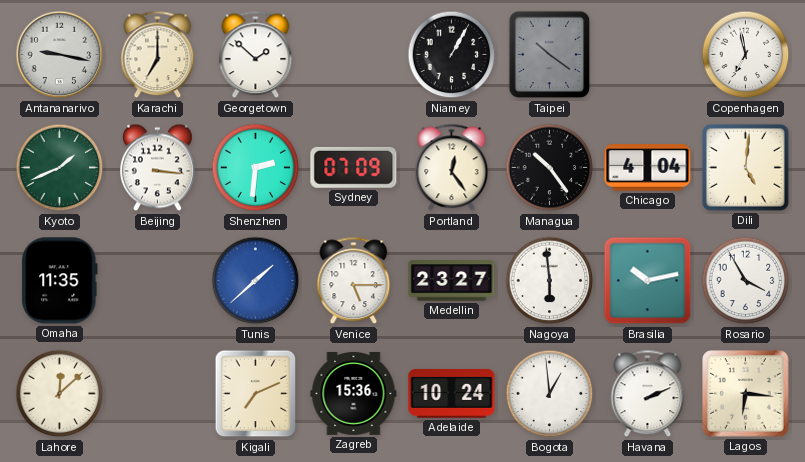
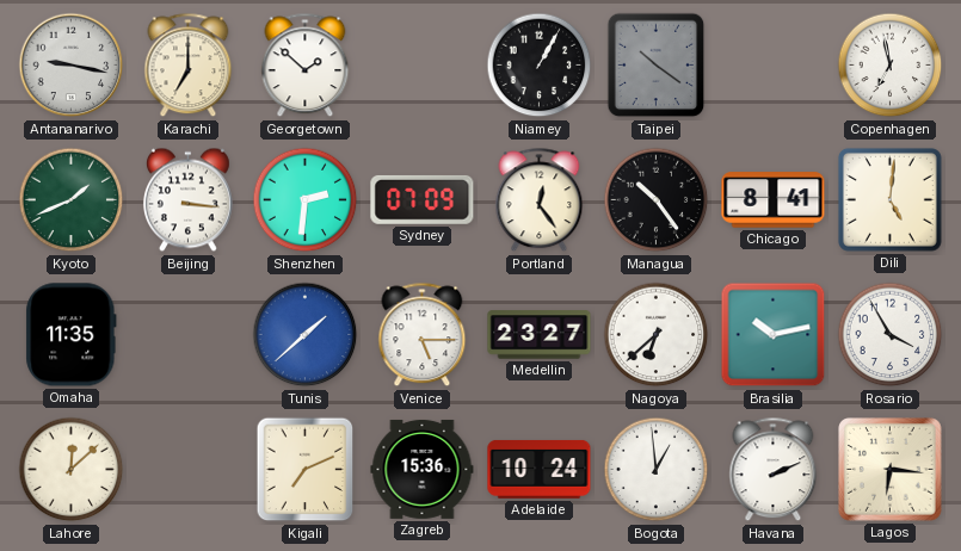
Chicago: 4:04 -> 8:41
Nagoya: 5:59 -> 6:38
